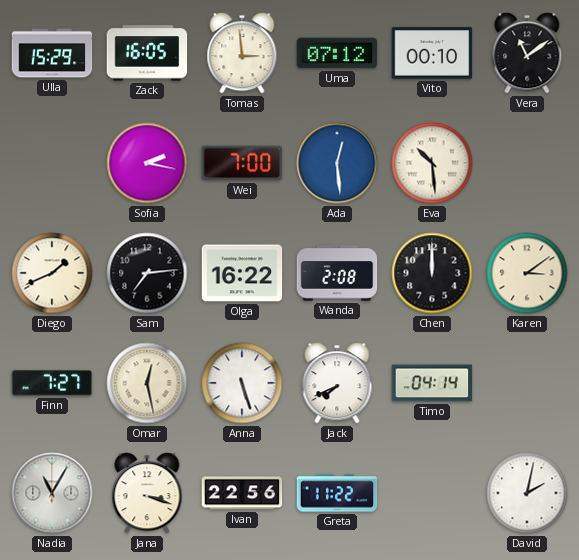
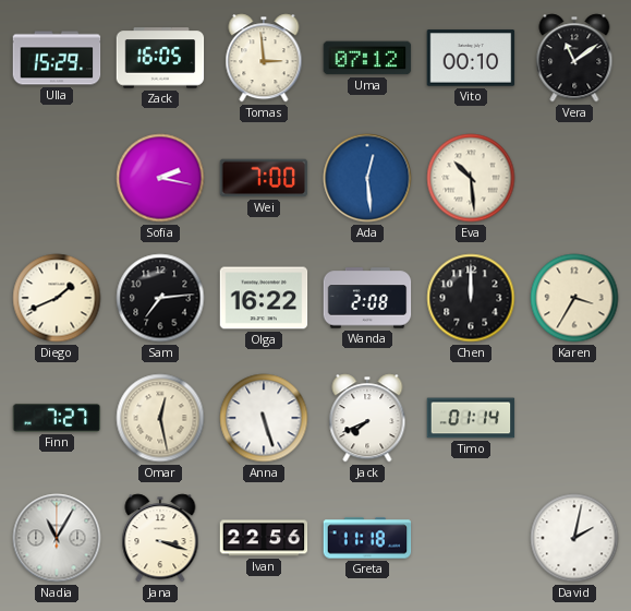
Karen: 3:09 -> 3:35
Timo: 04:14 -> 01:14
Greta: 11:22 -> 11:18
